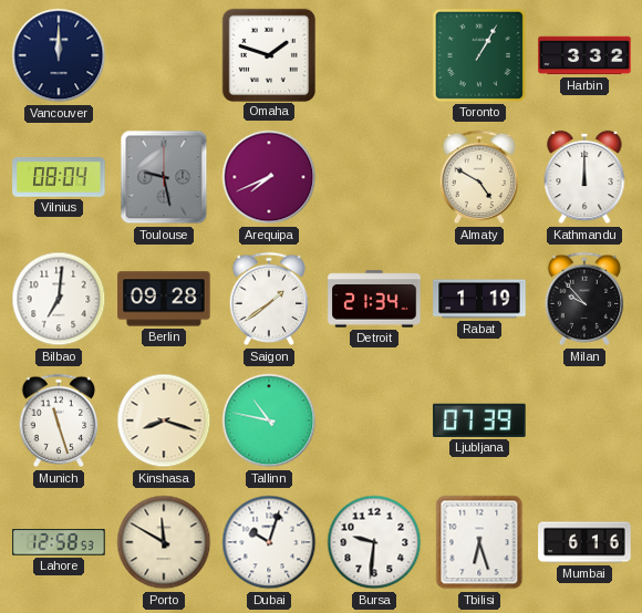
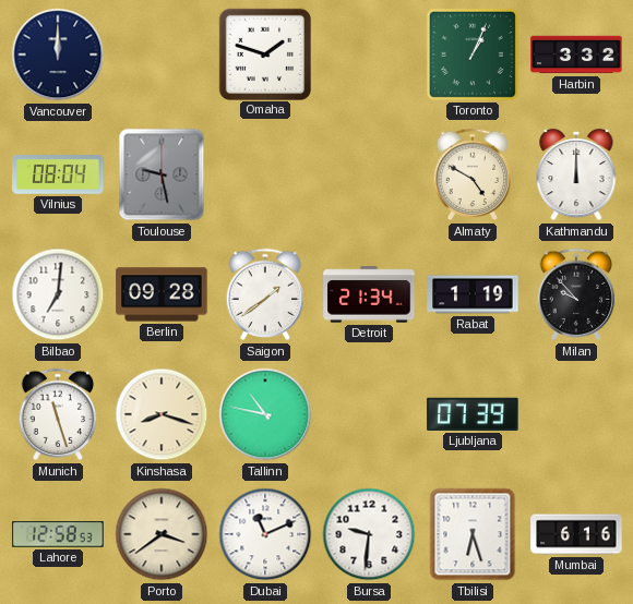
Toronto: 1:05 -> 1:04
Arequipa: 7:41 -> none
Porto: 11:50 -> 3:39
Dubai: 10:03 -> 11:11
